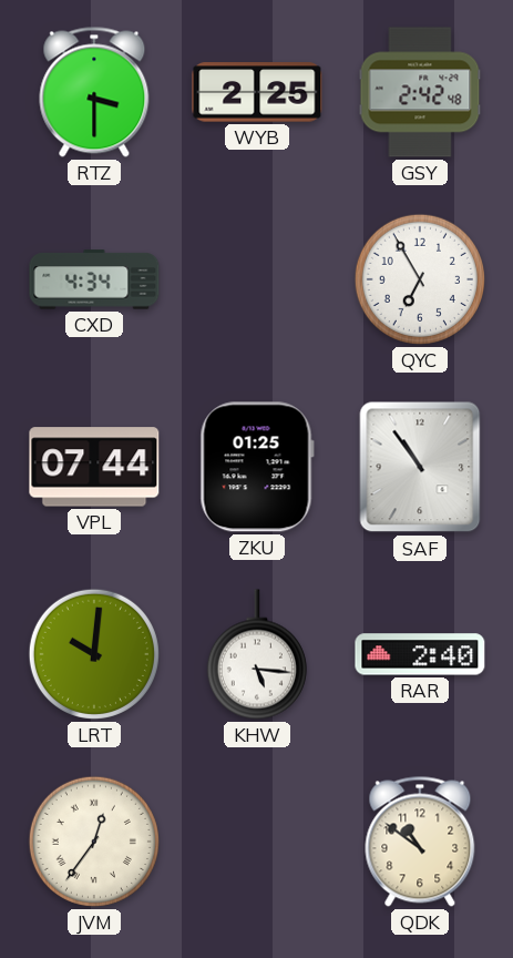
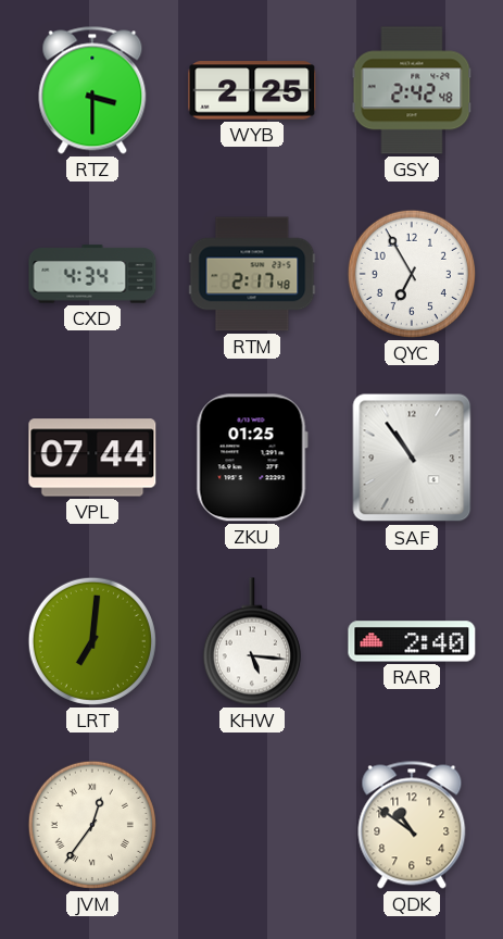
RTM: none -> 2:17
LRT: 10:01 -> 7:01
